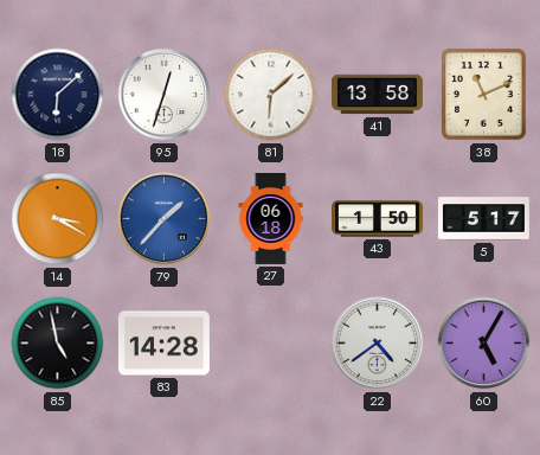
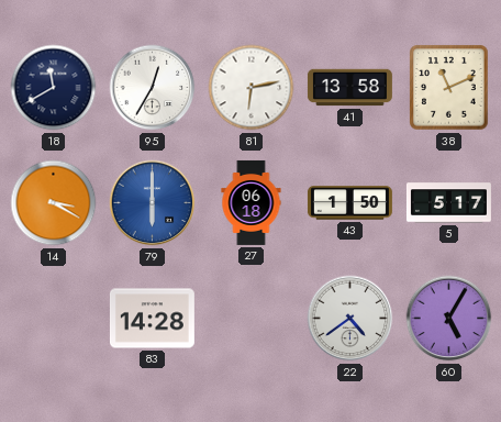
18: 6:08 -> 11:40
95: 12:33 -> 12:35
81: 6:08 -> 6:13
79: 1:37 -> 6:00
85: 4:58 -> none
